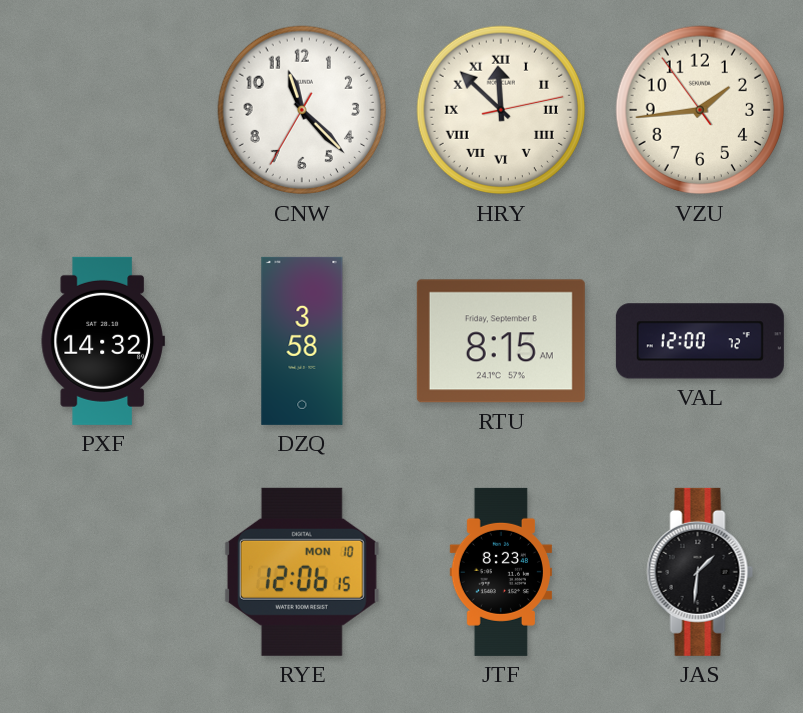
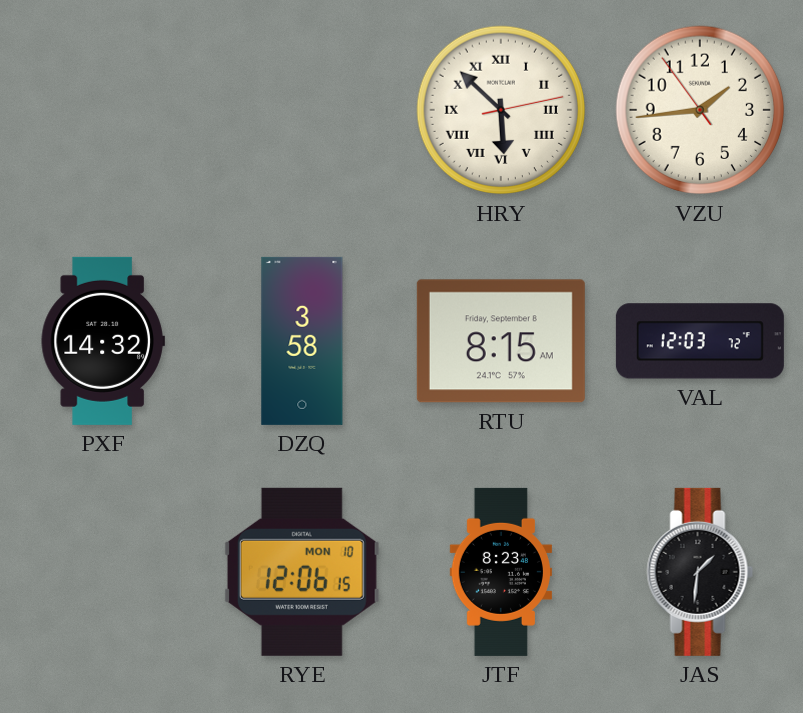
CNW: 11:22 -> none
HRY: 11:52 -> 5:52
VAL: 12:00 -> 12:03
